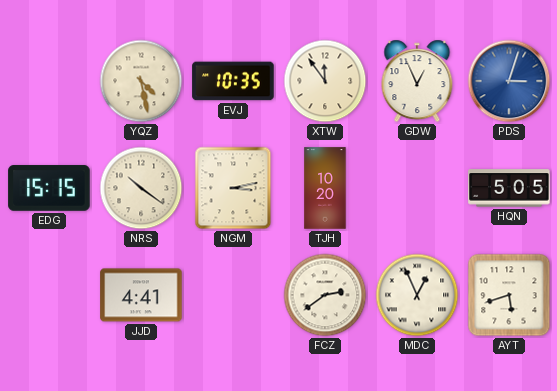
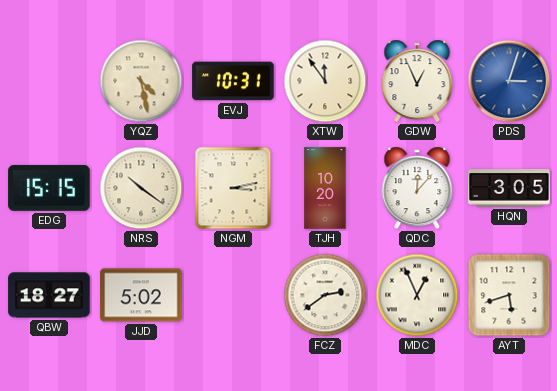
EVJ: 10:35 -> 10:31
QDC: none -> 12:07
HQN: 5:05 -> 3:05
QBW: none -> 18:27
JJD: 4:41 -> 5:02
